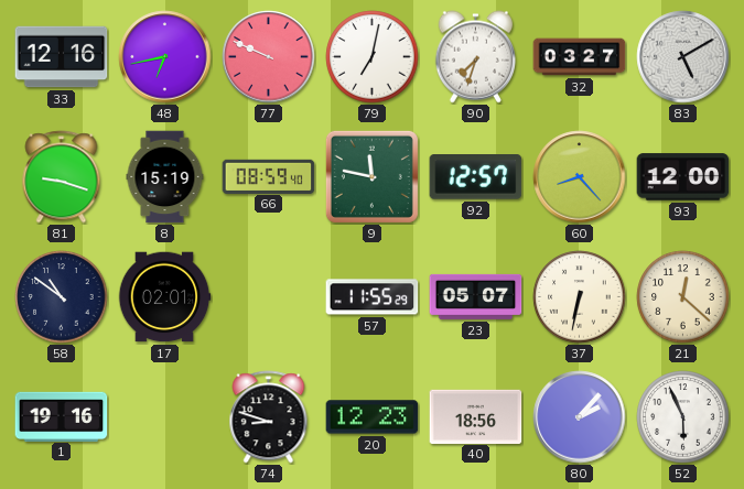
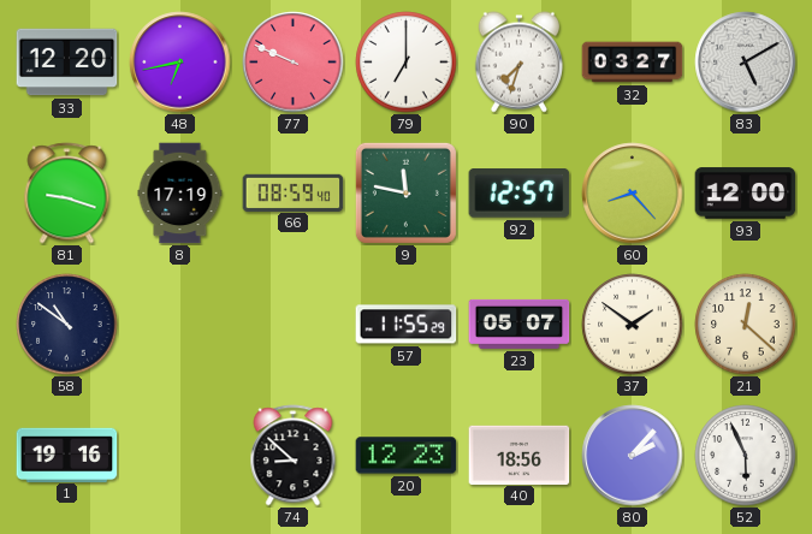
33: 12:16 -> 12:20
79: 7:02 -> 7:00
8: 15:19 -> 17:19
17: 02:01 -> none
37: 6:32 -> 1:51
74: 8:48 -> 8:52
